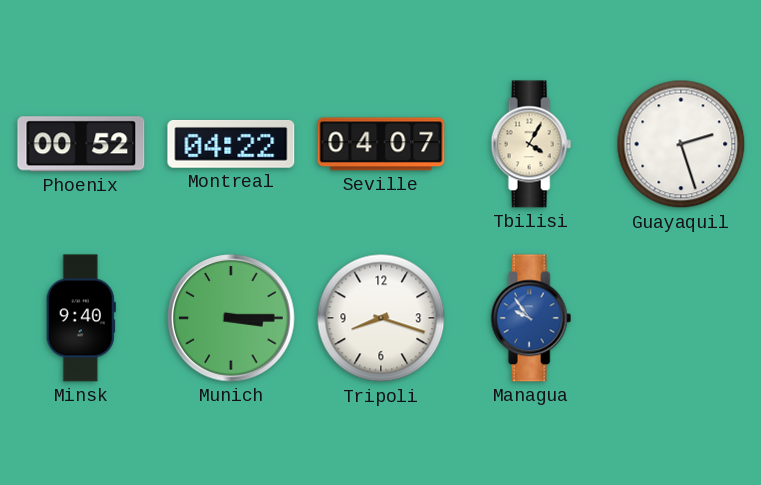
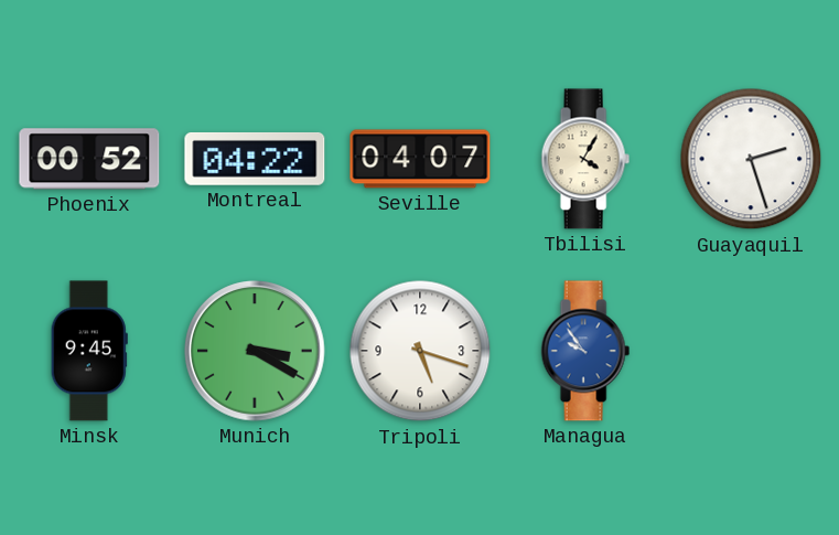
Minsk: 9:40 -> 9:45
Munich: 3:15 -> 3:20
Tripoli: 8:18 -> 5:18
